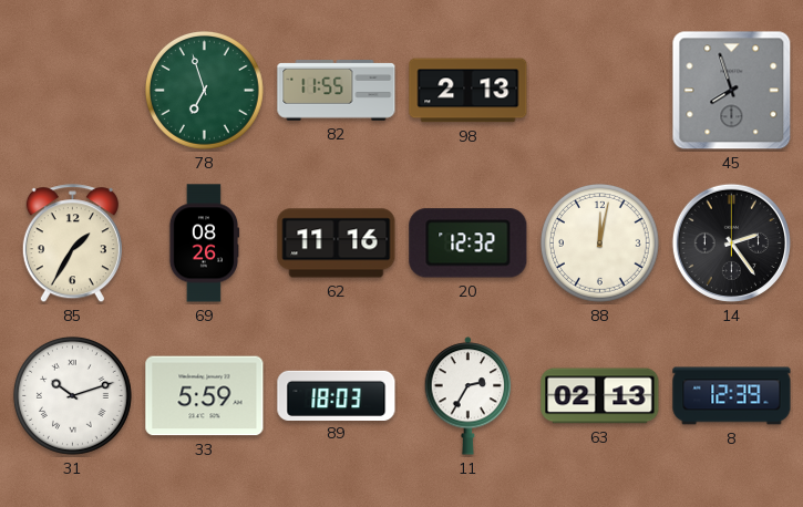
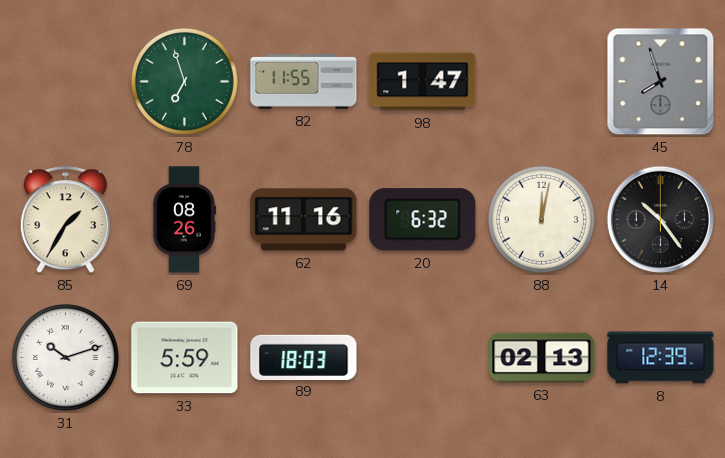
98: 2:13 -> 1:47
20: 12:32 -> 6:32
14: 2:24 -> 10:24
11: 2:35 -> none
